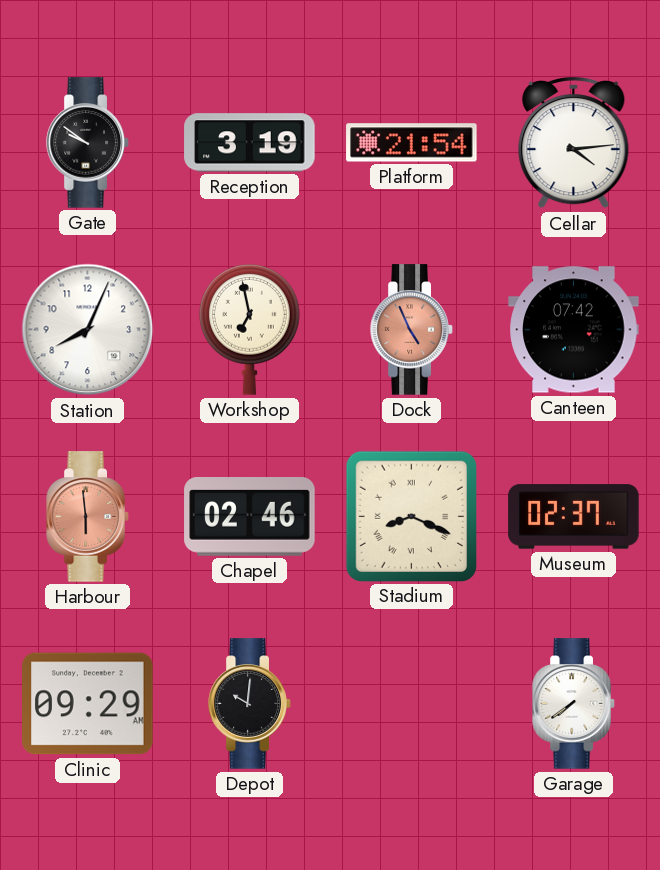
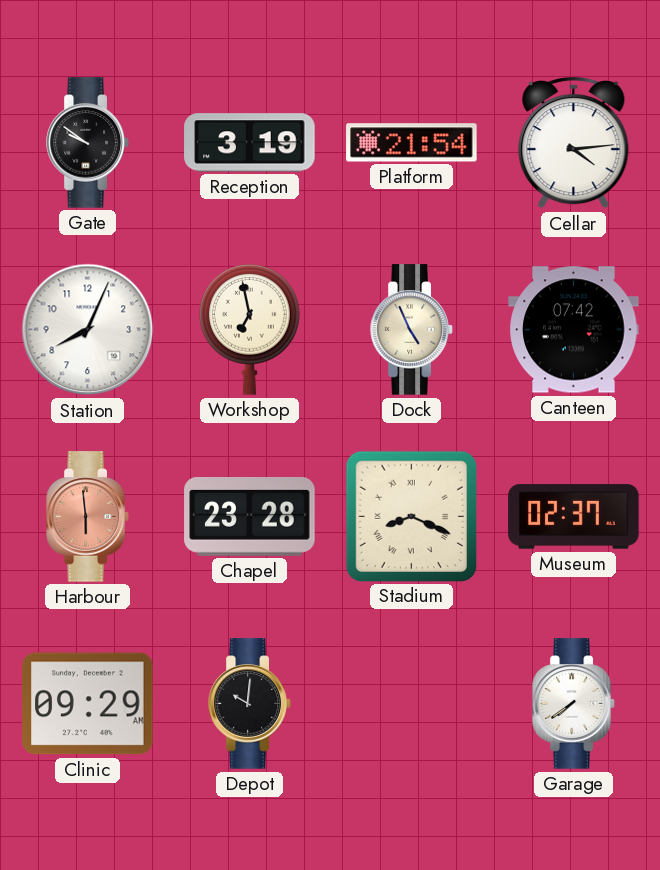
Dock dial: salmon -> cream
Chapel: 02:46 -> 23:28
